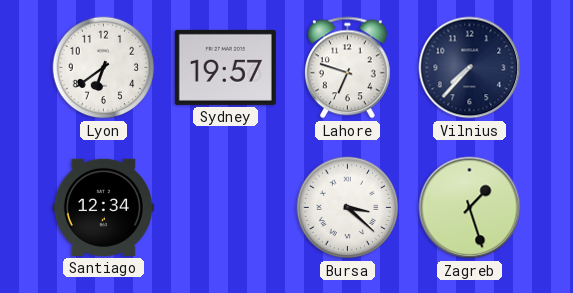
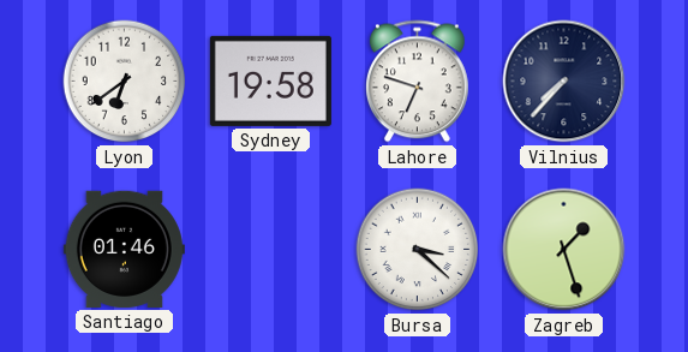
Sydney: 19:57 -> 19:58
Santiago: 12:34 -> 01:46
